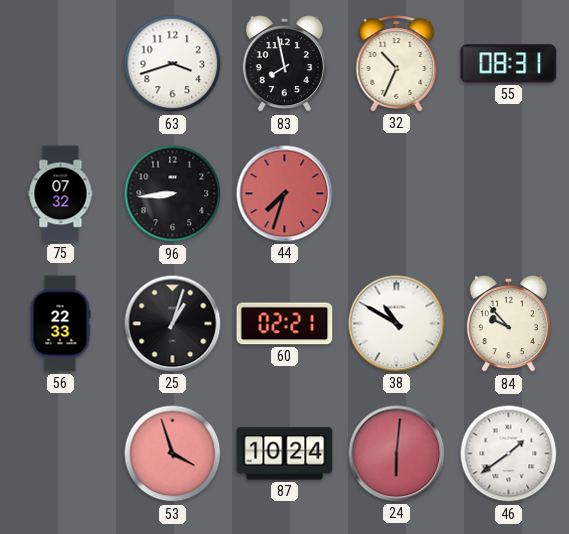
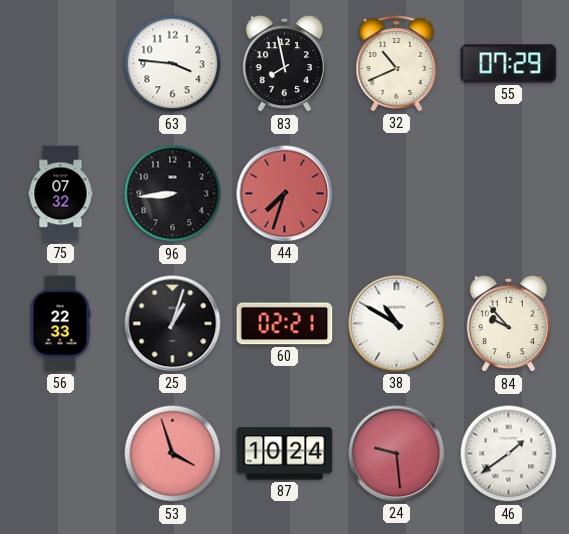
63: 3:42 -> 3:46
32: 10:34 -> 10:41
55: 08:31 -> 07:29
24: 6:01 -> 9:29
